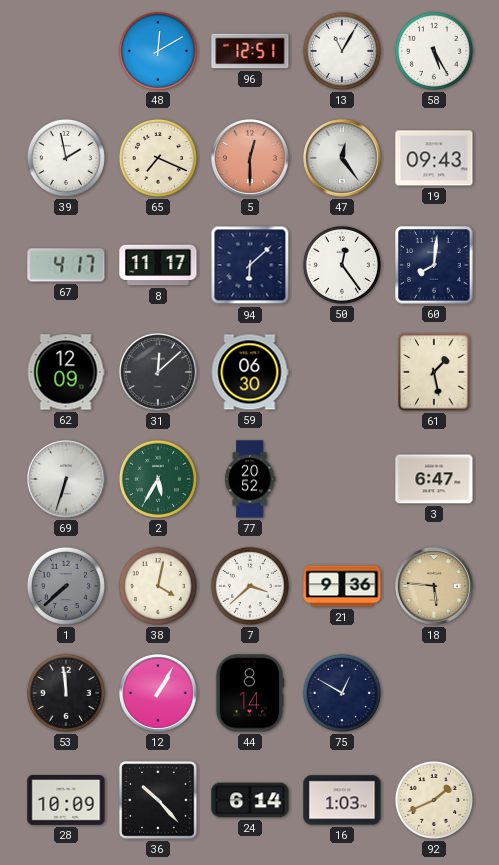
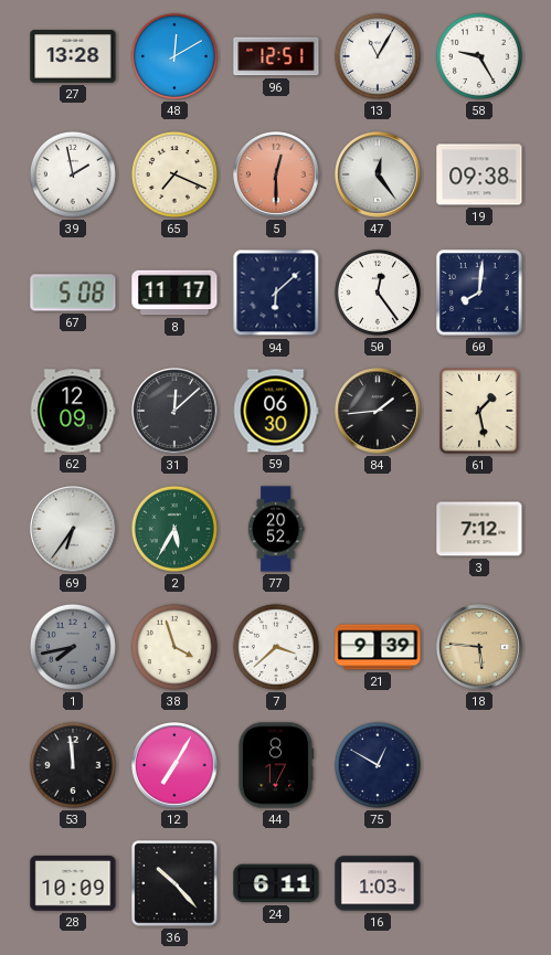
27: none -> 13:28
58: 5:25 -> 9:25
19: 09:43 -> 09:38
67: 4:17 -> 5:08
84: none -> 1:44
69: 6:33 -> 6:36
3: 6:47 -> 7:12
1: 7:38 -> 7:43
38: 4:02 -> 3:57
21: 9:36 -> 9:39
12: 1:05 -> 7:05
44: 8:14 -> 8:17
24: 6:14 -> 6:11
92: 1:41 -> none
